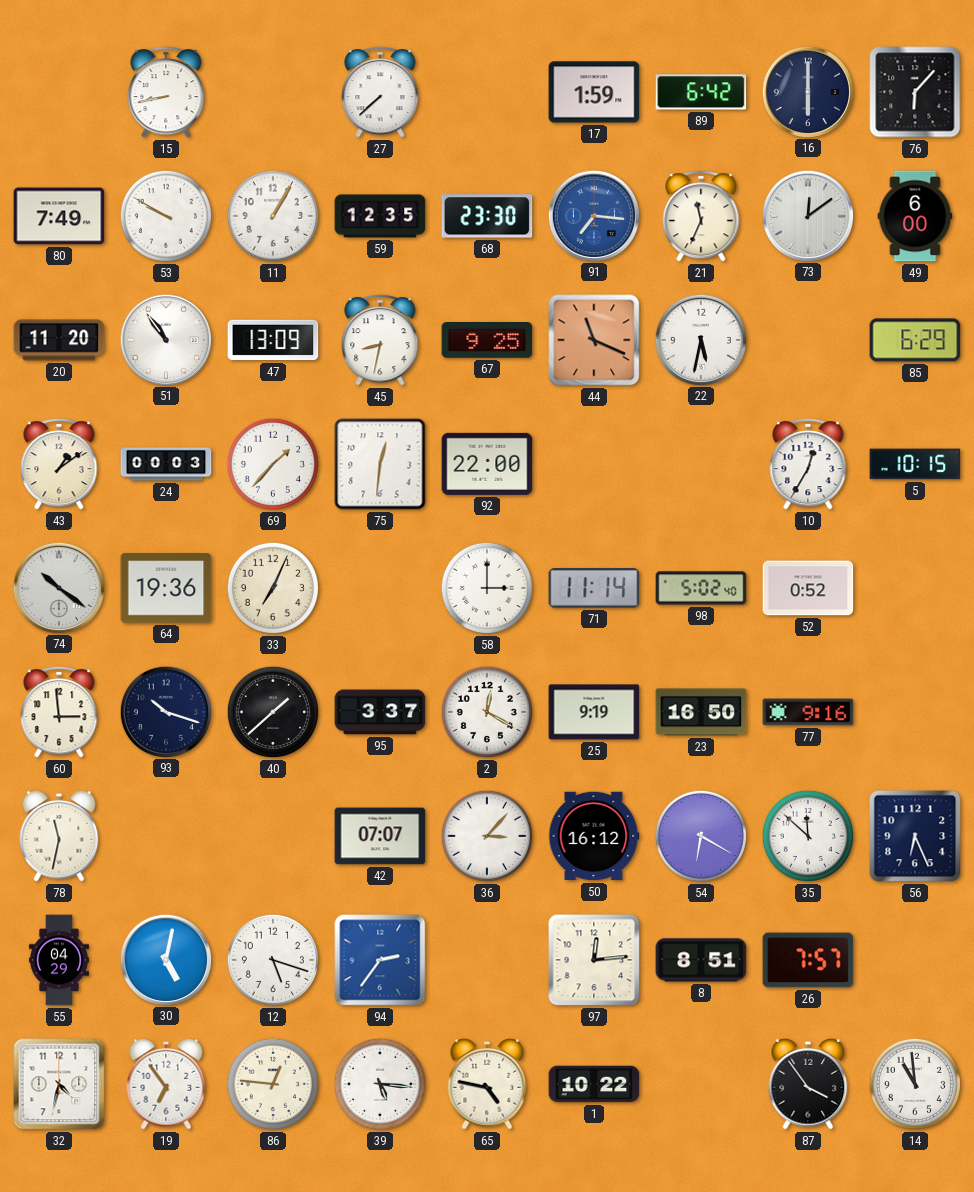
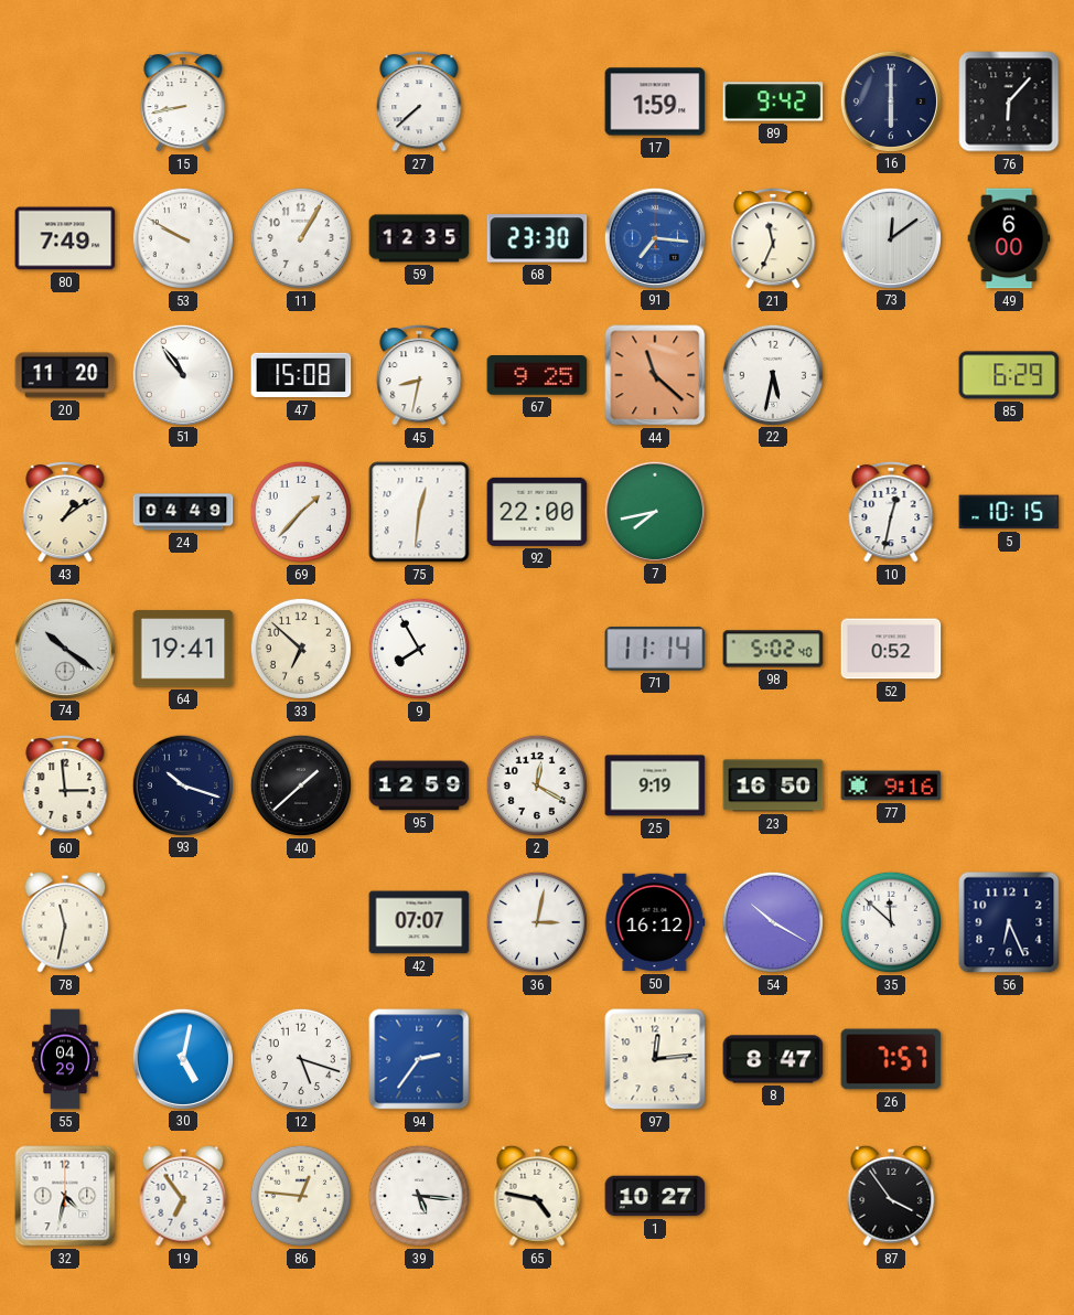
89: 6:42 -> 9:42
47: 13:09 -> 15:08
44: 11:19 -> 11:22
24: 00:03 -> 04:49
7: none -> 7:43
10: 12:35 -> 12:32
64: 19:36 -> 19:41
33: 7:04 -> 6:52
9: none -> 7:55
58: 3:00 -> none
95: 3:37 -> 12:59
36: 3:07 -> 3:02
54: 6:20 -> 10:20
8: 8:51 -> 8:47
1: 10:22 -> 10:27
14: 10:59 -> none
